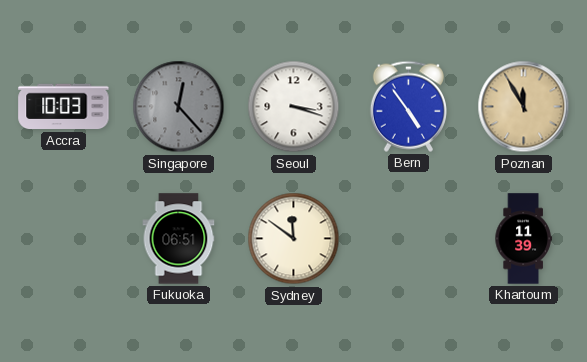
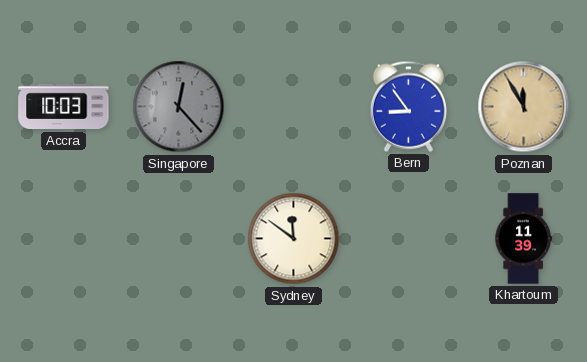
Seoul: 3:18 -> none
Bern: 4:54 -> 8:54
Fukuoka: 06:51 -> none
